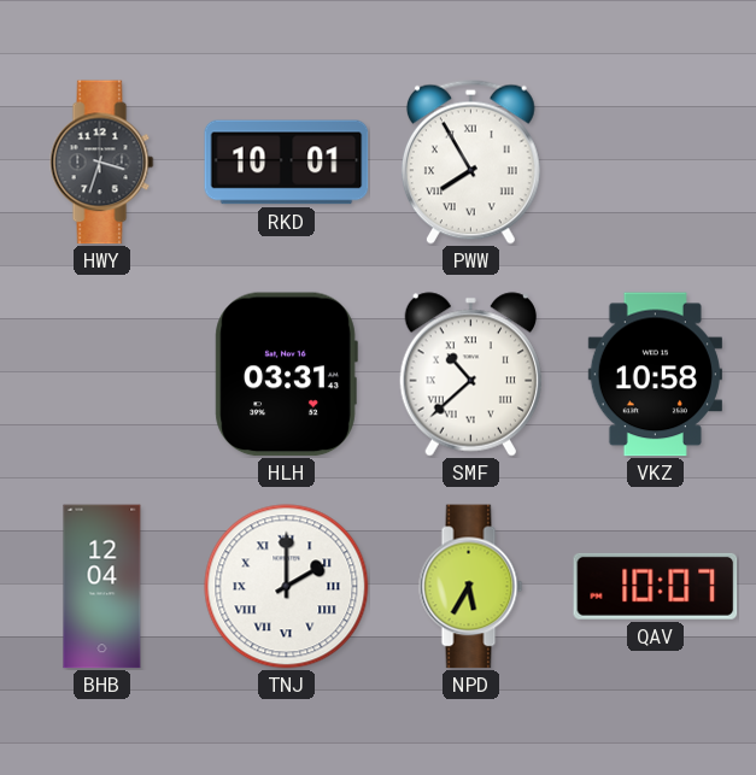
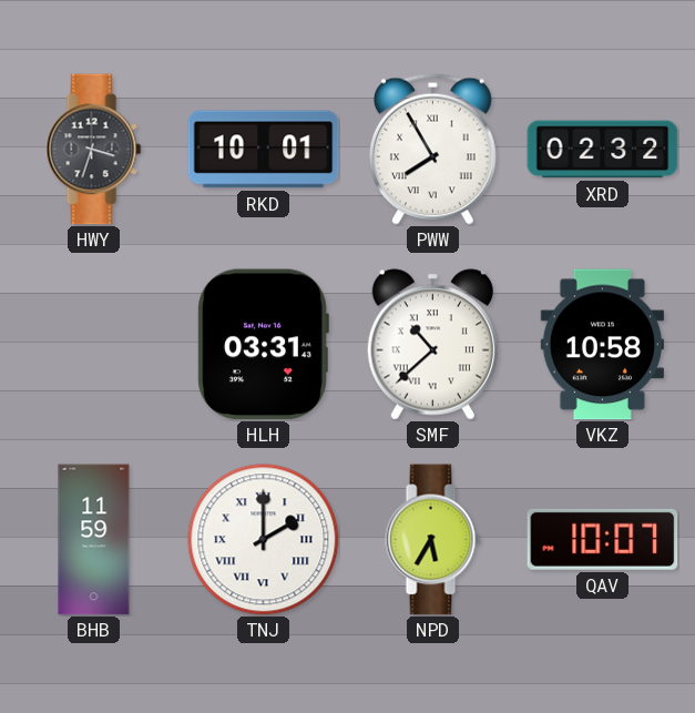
XRD: none -> 02:32
BHB: 12:04 -> 11:59
